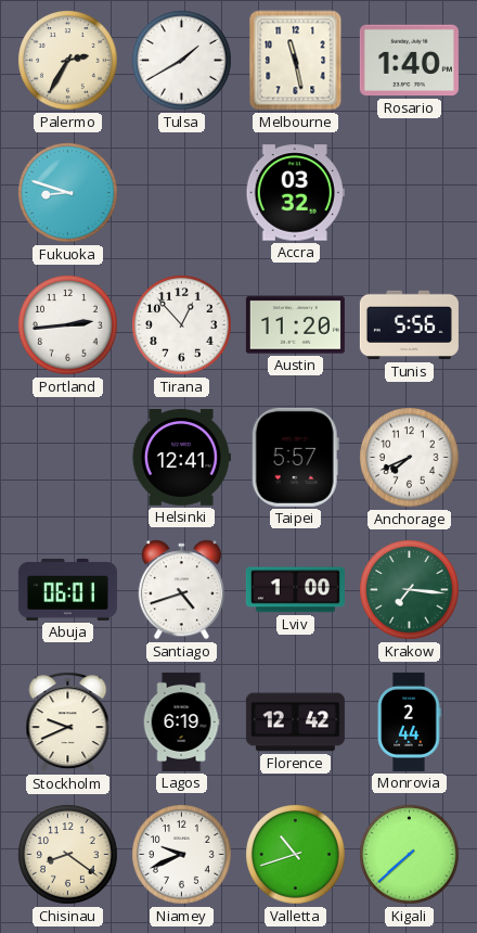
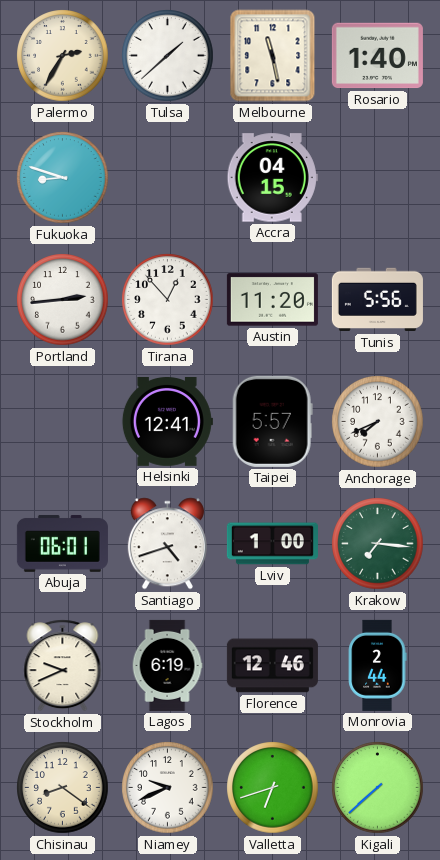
Tulsa: 1:40 -> 1:38
Accra: 03:32 -> 04:15
Florence: 12:42 -> 12:46
Valletta: 10:42 -> 6:42
